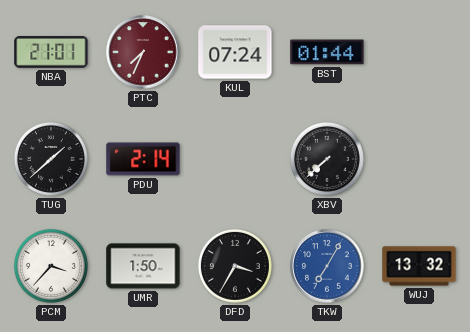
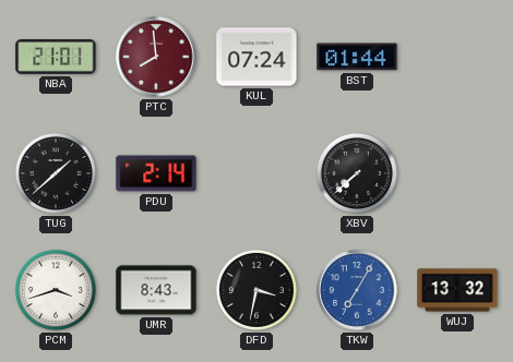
PTC: 7:34 -> 7:59
PCM: 3:37 -> 3:42
UMR: 1:50 -> 8:43
DFD: 3:35 -> 3:32
